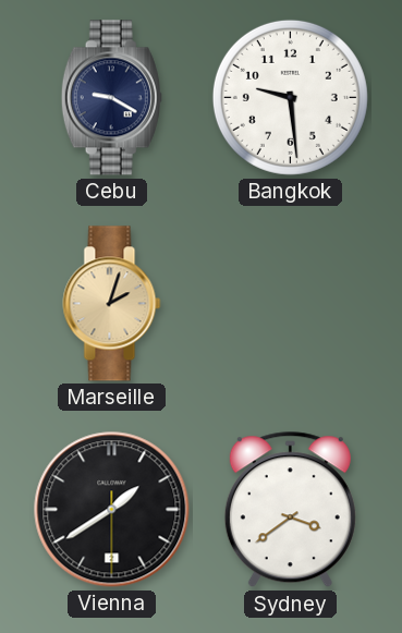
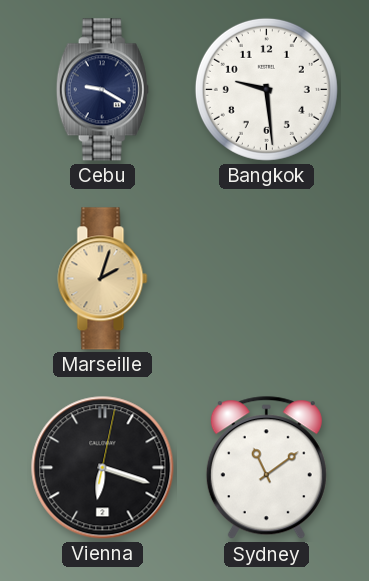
Vienna: 1:39 -> 6:18
Sydney: 3:39 -> 11:09
